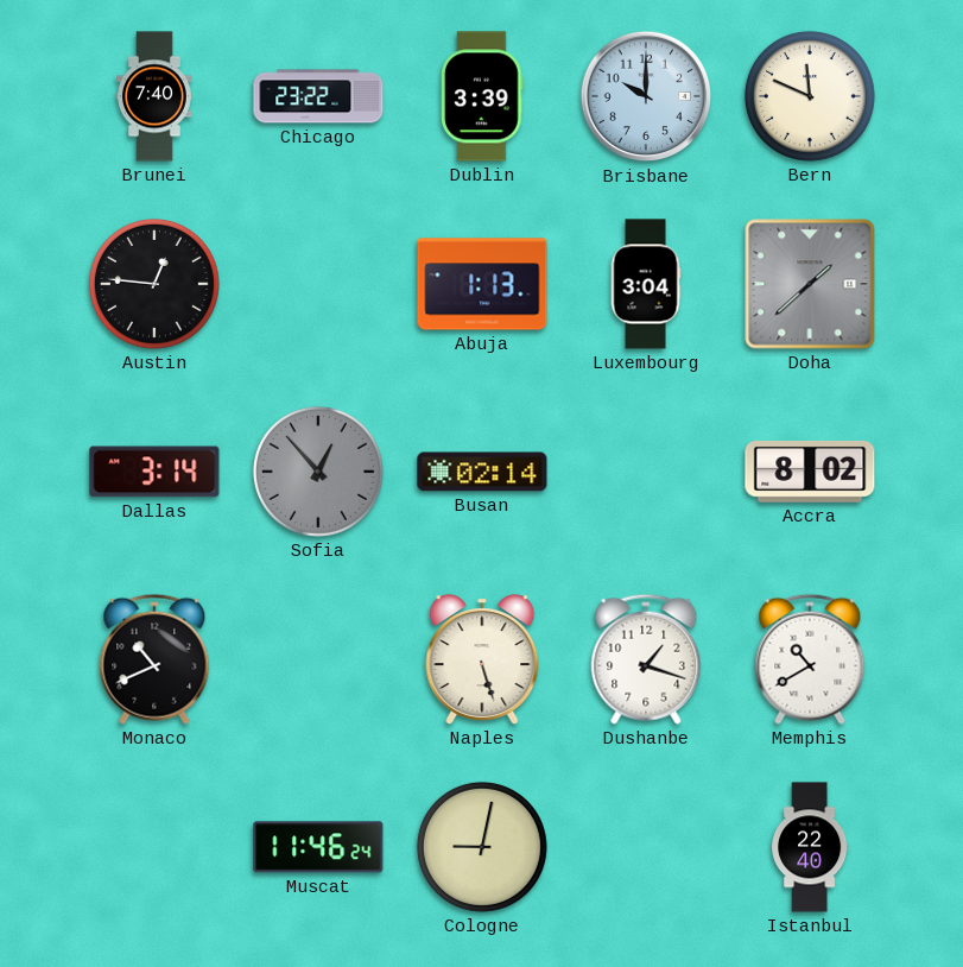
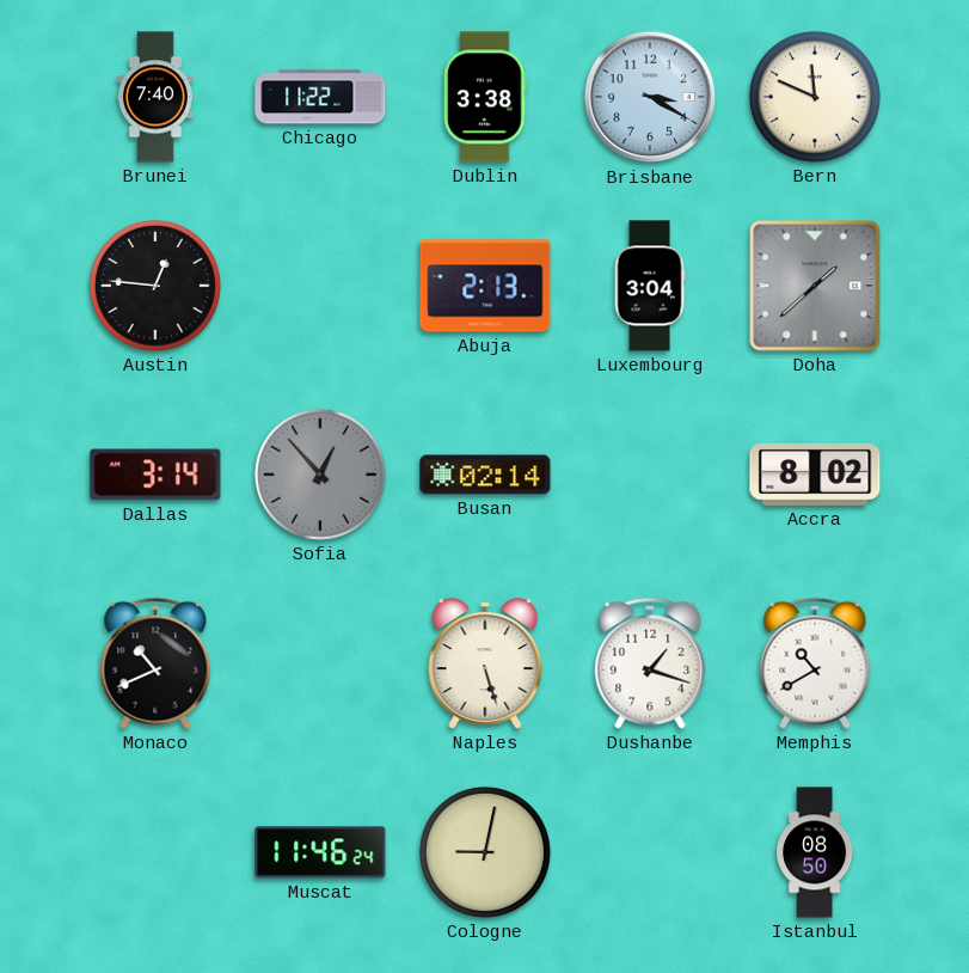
Chicago: 23:22 -> 11:22
Dublin: 3:39 -> 3:38
Brisbane: 10:00 -> 3:20
Abuja: 1:13 -> 2:13
Istanbul: 22:40 -> 08:50
